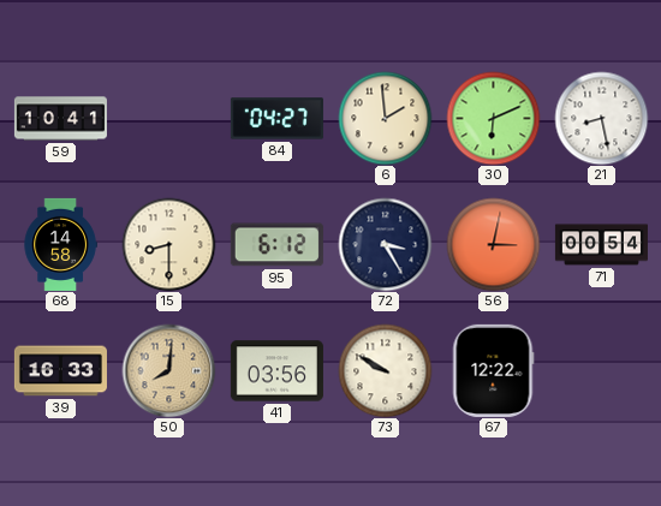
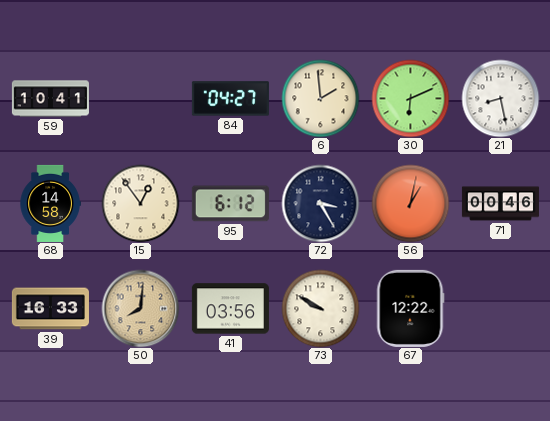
15: 8:30 -> 12:54
56: 3:02 -> 1:02
71: 00:54 -> 00:46
